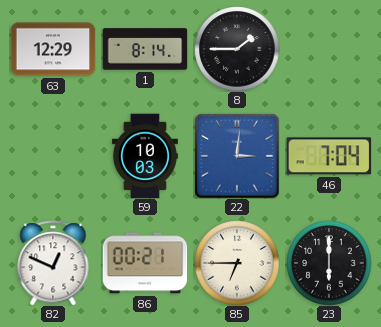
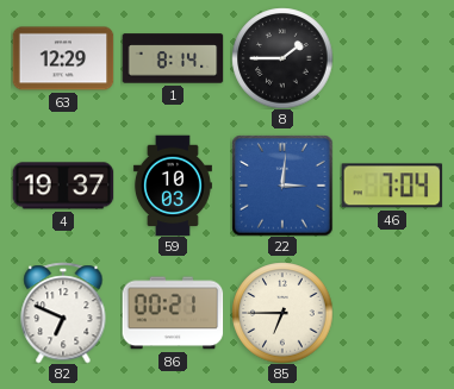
4: none -> 19:37
82: 12:49 -> 6:49
23: 6:00 -> none
